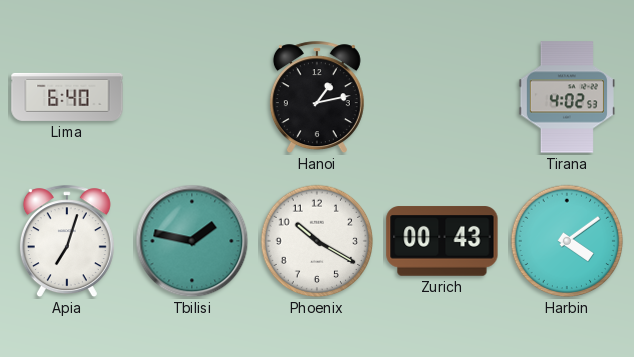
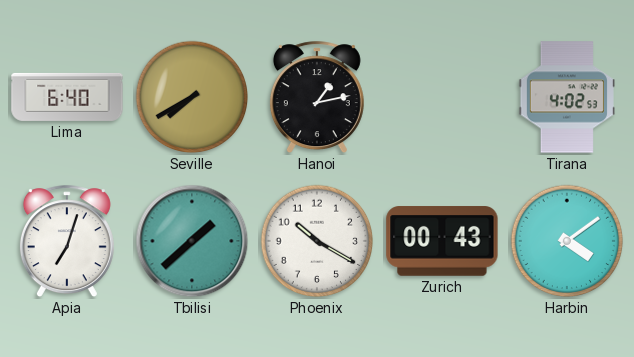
Seville: none -> 7:40
Tbilisi: 1:47 -> 1:38
